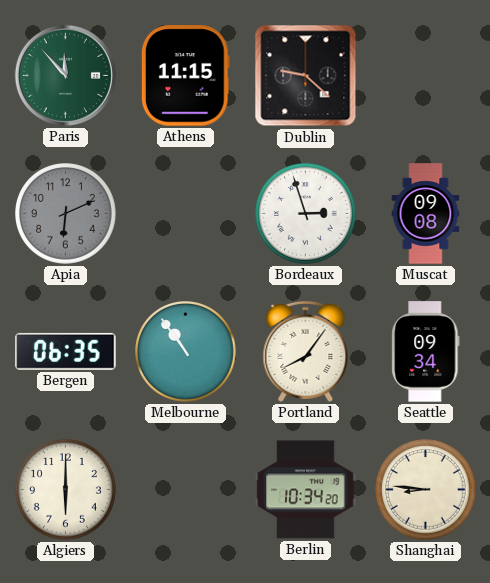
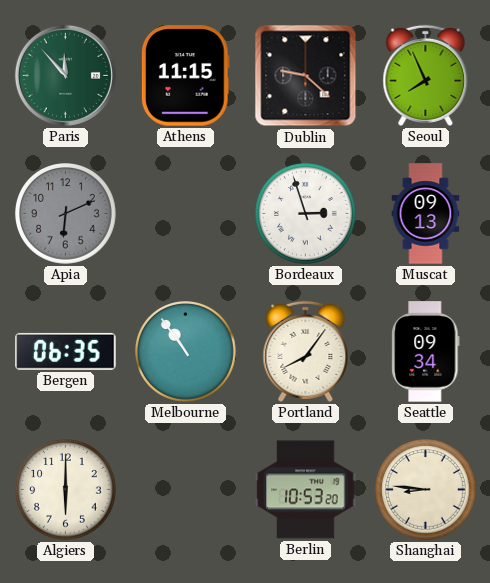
Seoul: none -> 7:56
Muscat: 09:08 -> 09:13
Berlin: 10:34 -> 10:53
